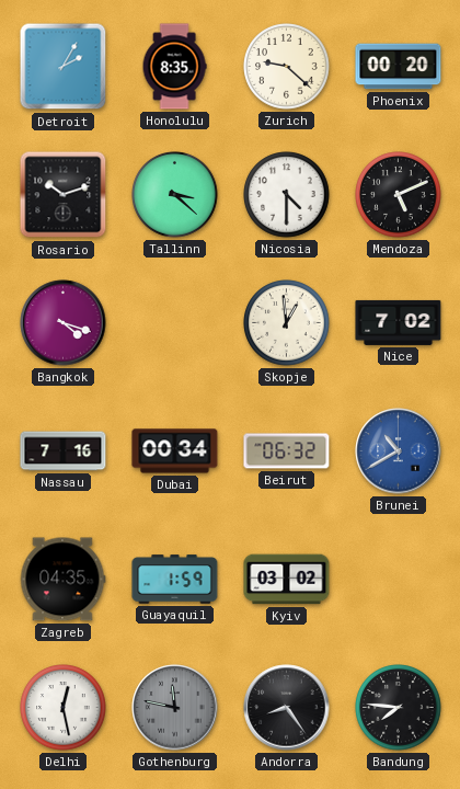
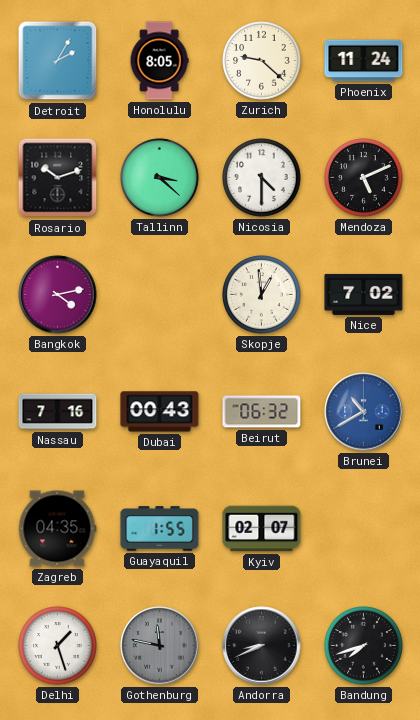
Honolulu: 8:35 -> 8:05
Phoenix: 00:20 -> 11:24
Bangkok: 4:18 -> 4:13
Dubai: 00:34 -> 00:43
Guayaquil: 1:59 -> 1:55
Kyiv: 03:02 -> 02:07
Delhi: 12:28 -> 1:27
Andorra: 8:24 -> 8:41
Bandung: 7:46 -> 7:42
